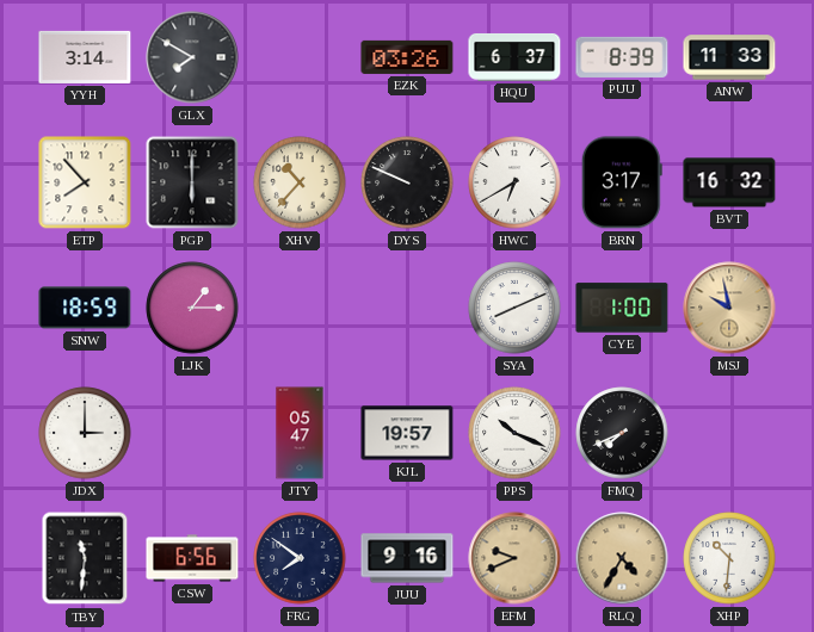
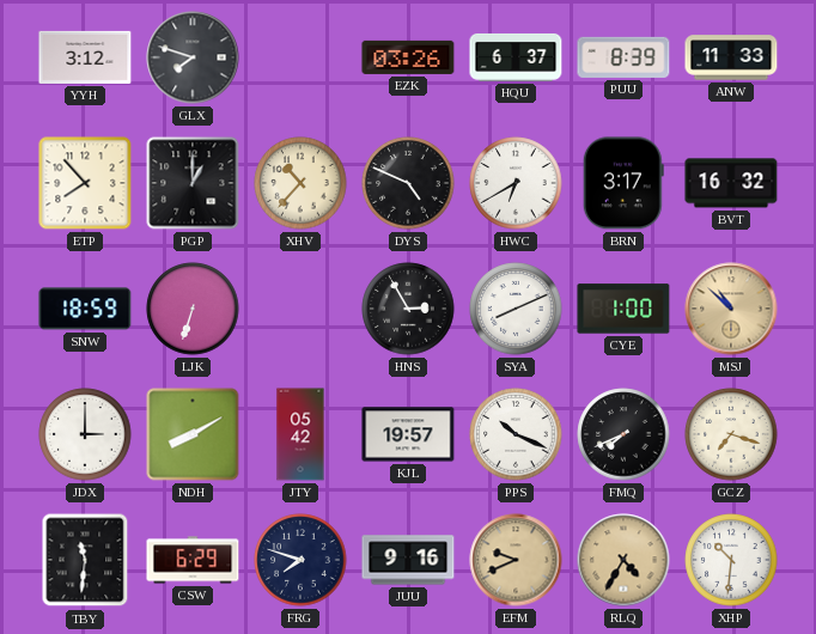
YYH: 3:14 -> 3:12
GLX: 7:50 -> 7:48
PGP: 6:00 -> 1:00
DYS: 9:49 -> 4:49
LJK: 1:15 -> 6:33
HNS: none -> 2:55
MSJ: 9:58 -> 10:52
NDH: none -> 8:10
JTY: 05:47 -> 05:42
GCZ: none -> 7:18
CSW: 6:56 -> 6:29
FRG: 7:51 -> 7:48
